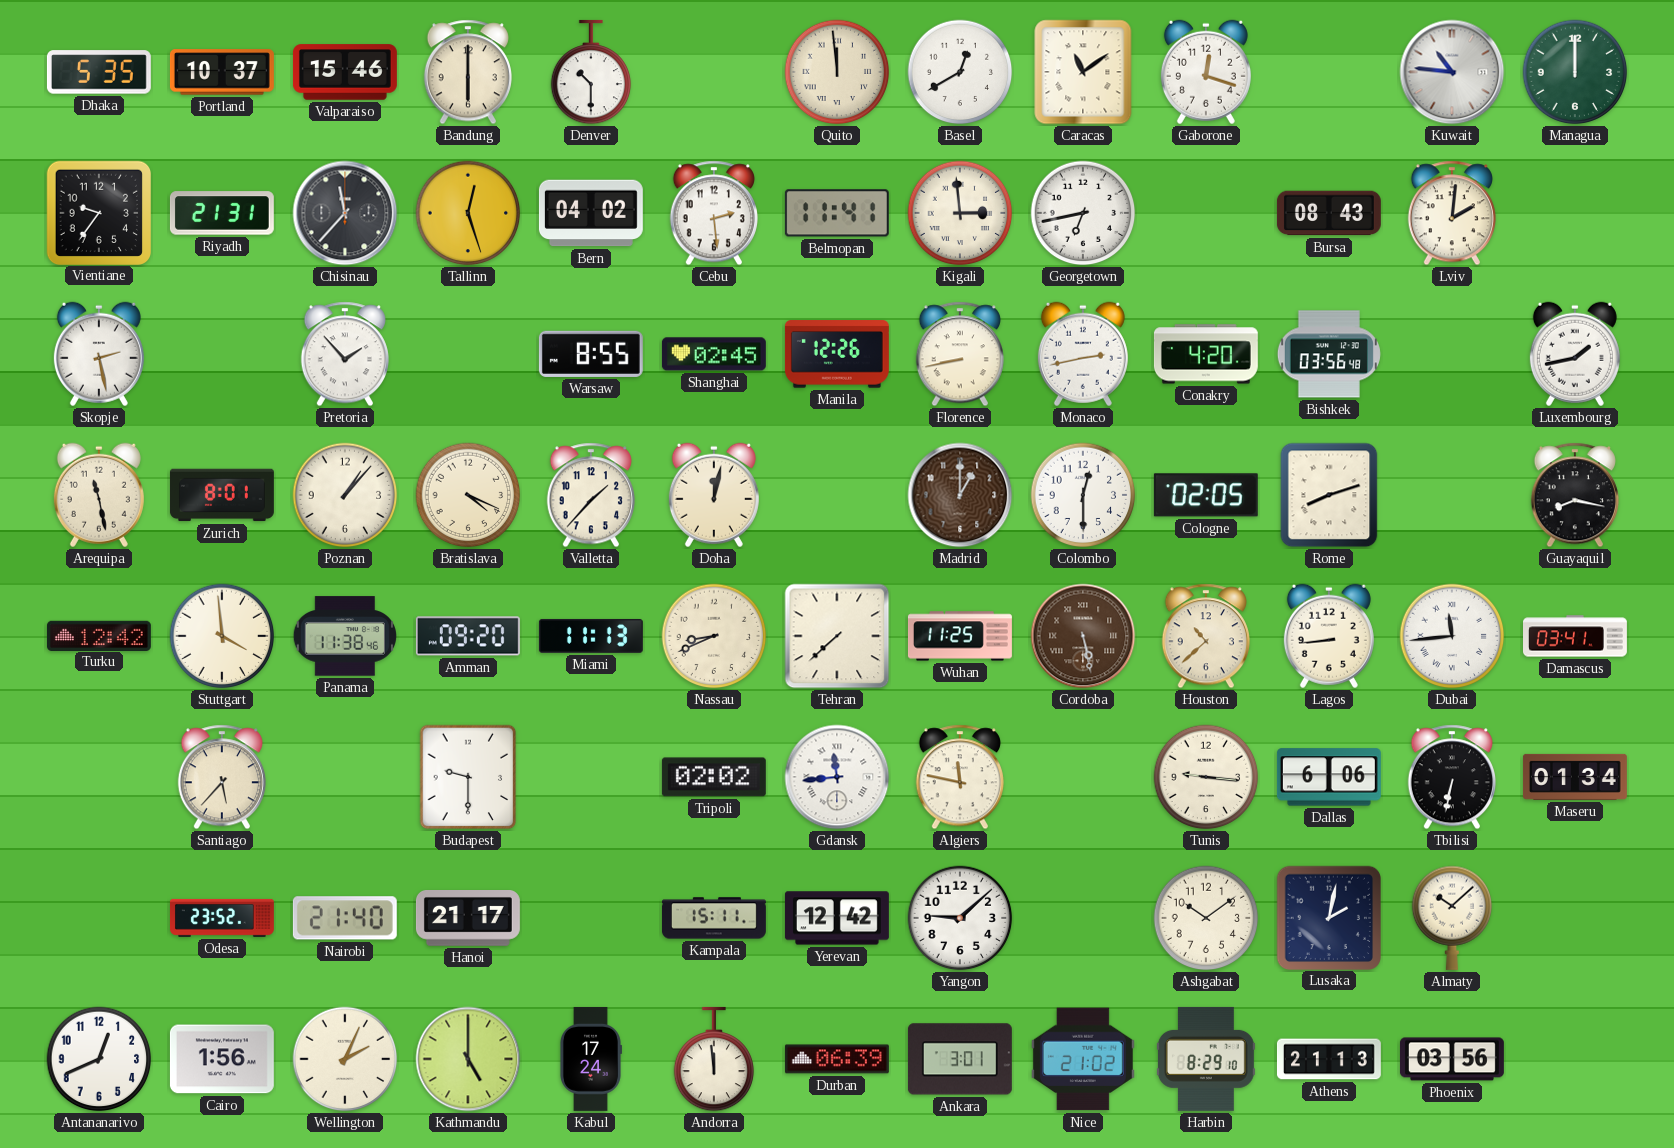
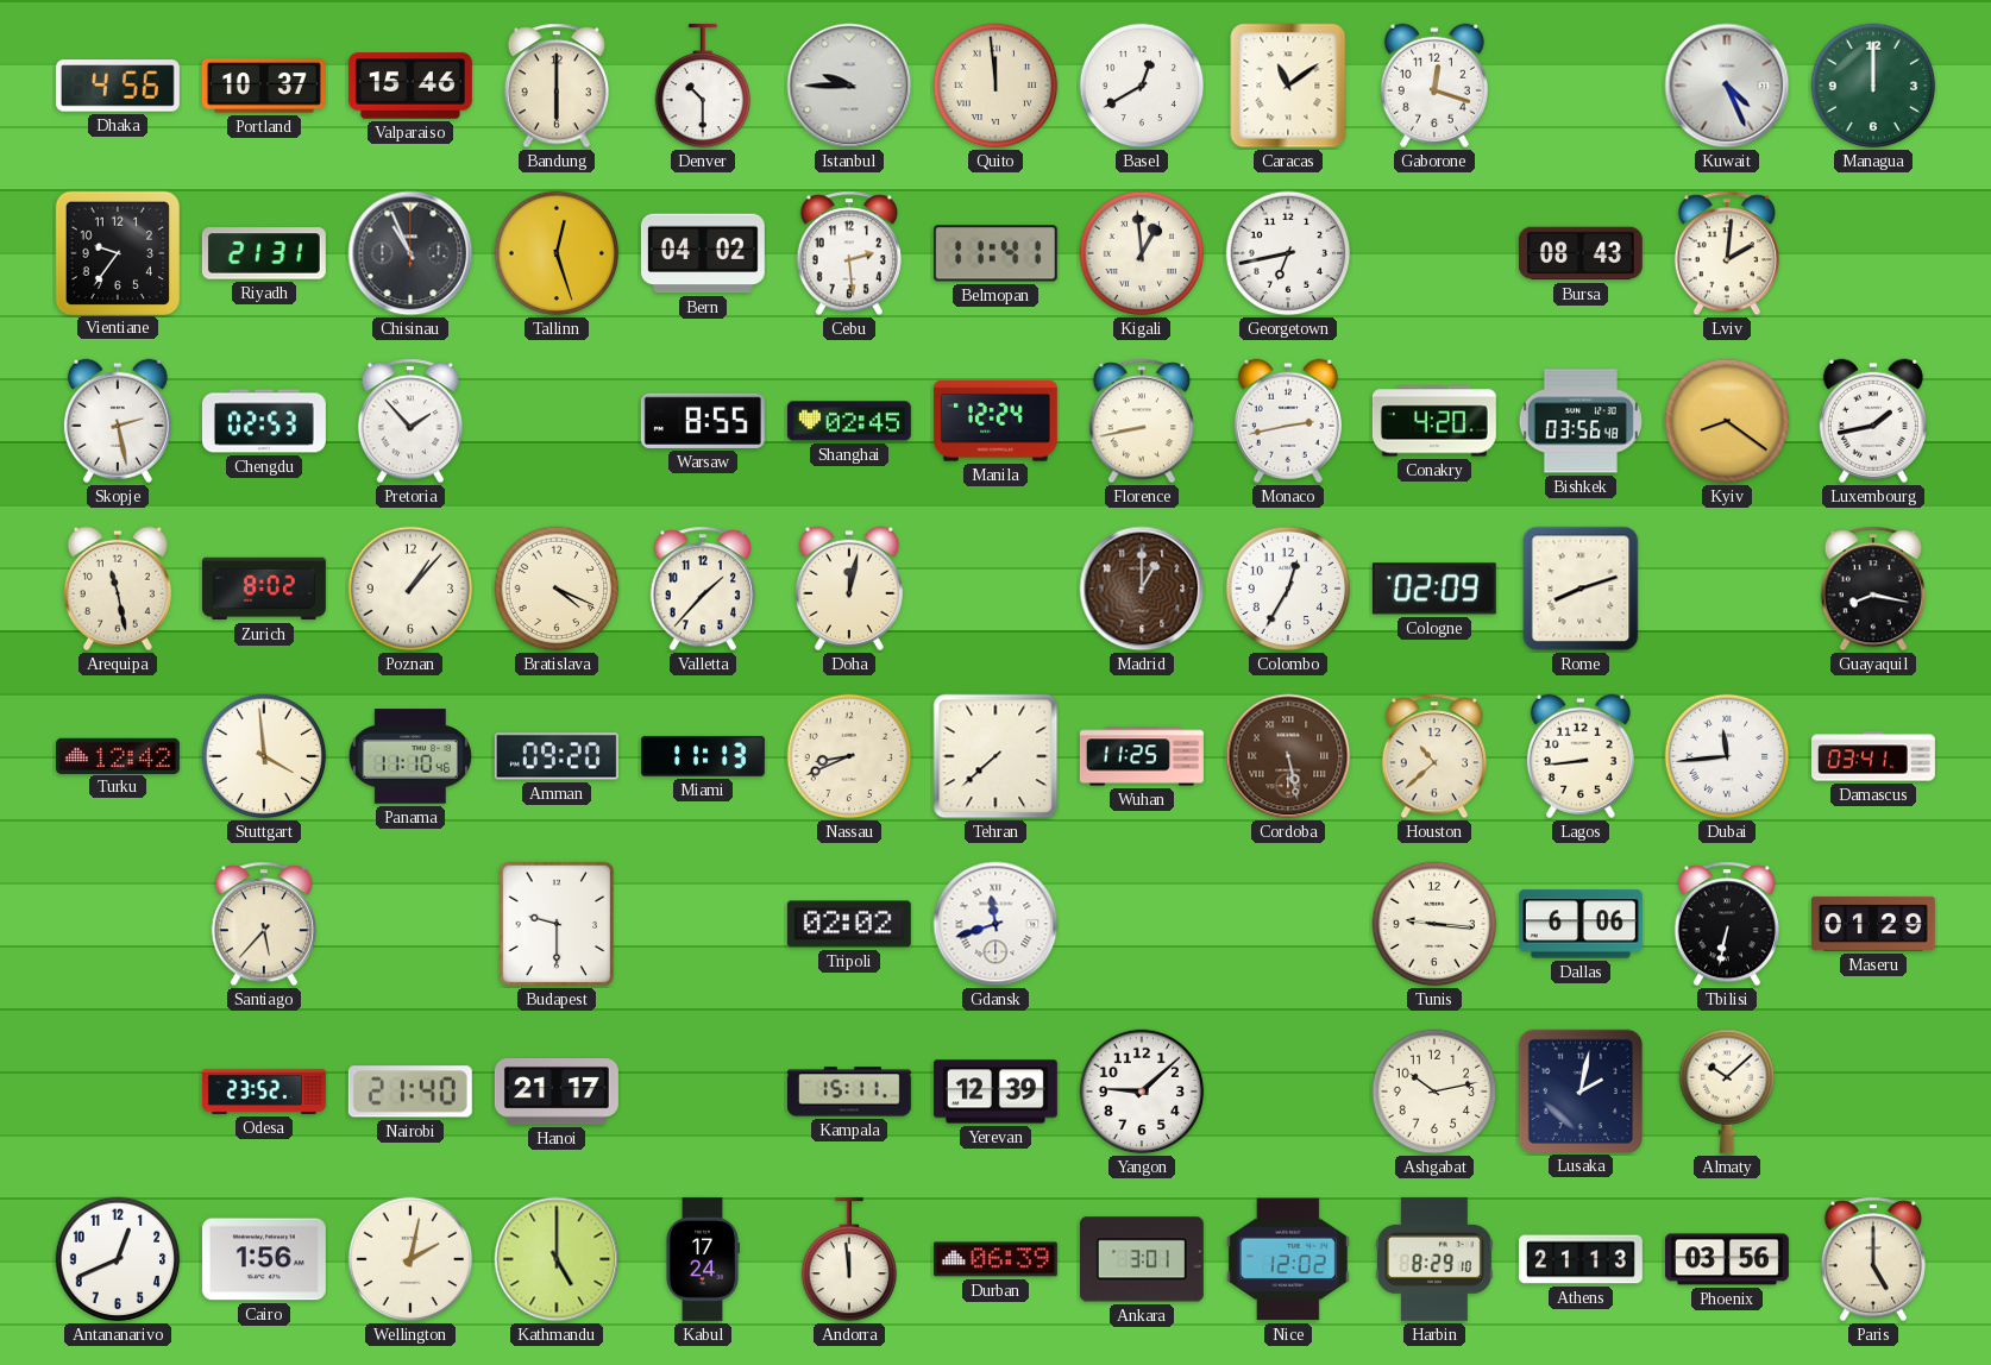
Dhaka: 5:35 -> 4:56
Istanbul: none -> 9:45
Kuwait: 10:46 -> 4:26
Chisinau: 11:37 -> 10:56
Kigali: 2:59 -> 12:59
Chengdu: none -> 02:53
Manila: 12:26 -> 12:24
Kyiv: none -> 8:21
Zurich: 8:01 -> 8:02
Colombo: 12:30 -> 12:35
Cologne: 02:05 -> 02:09
Panama: 11:38 -> 11:10
Gdansk: 11:44 -> 11:42
Algiers: 11:47 -> none
Maseru: 01:34 -> 01:29
Yerevan: 12:42 -> 12:39
Ashgabat: 10:09 -> 10:13
Wellington: 2:04 -> 2:02
Nice: 21:02 -> 12:02
Paris: none -> 5:00
